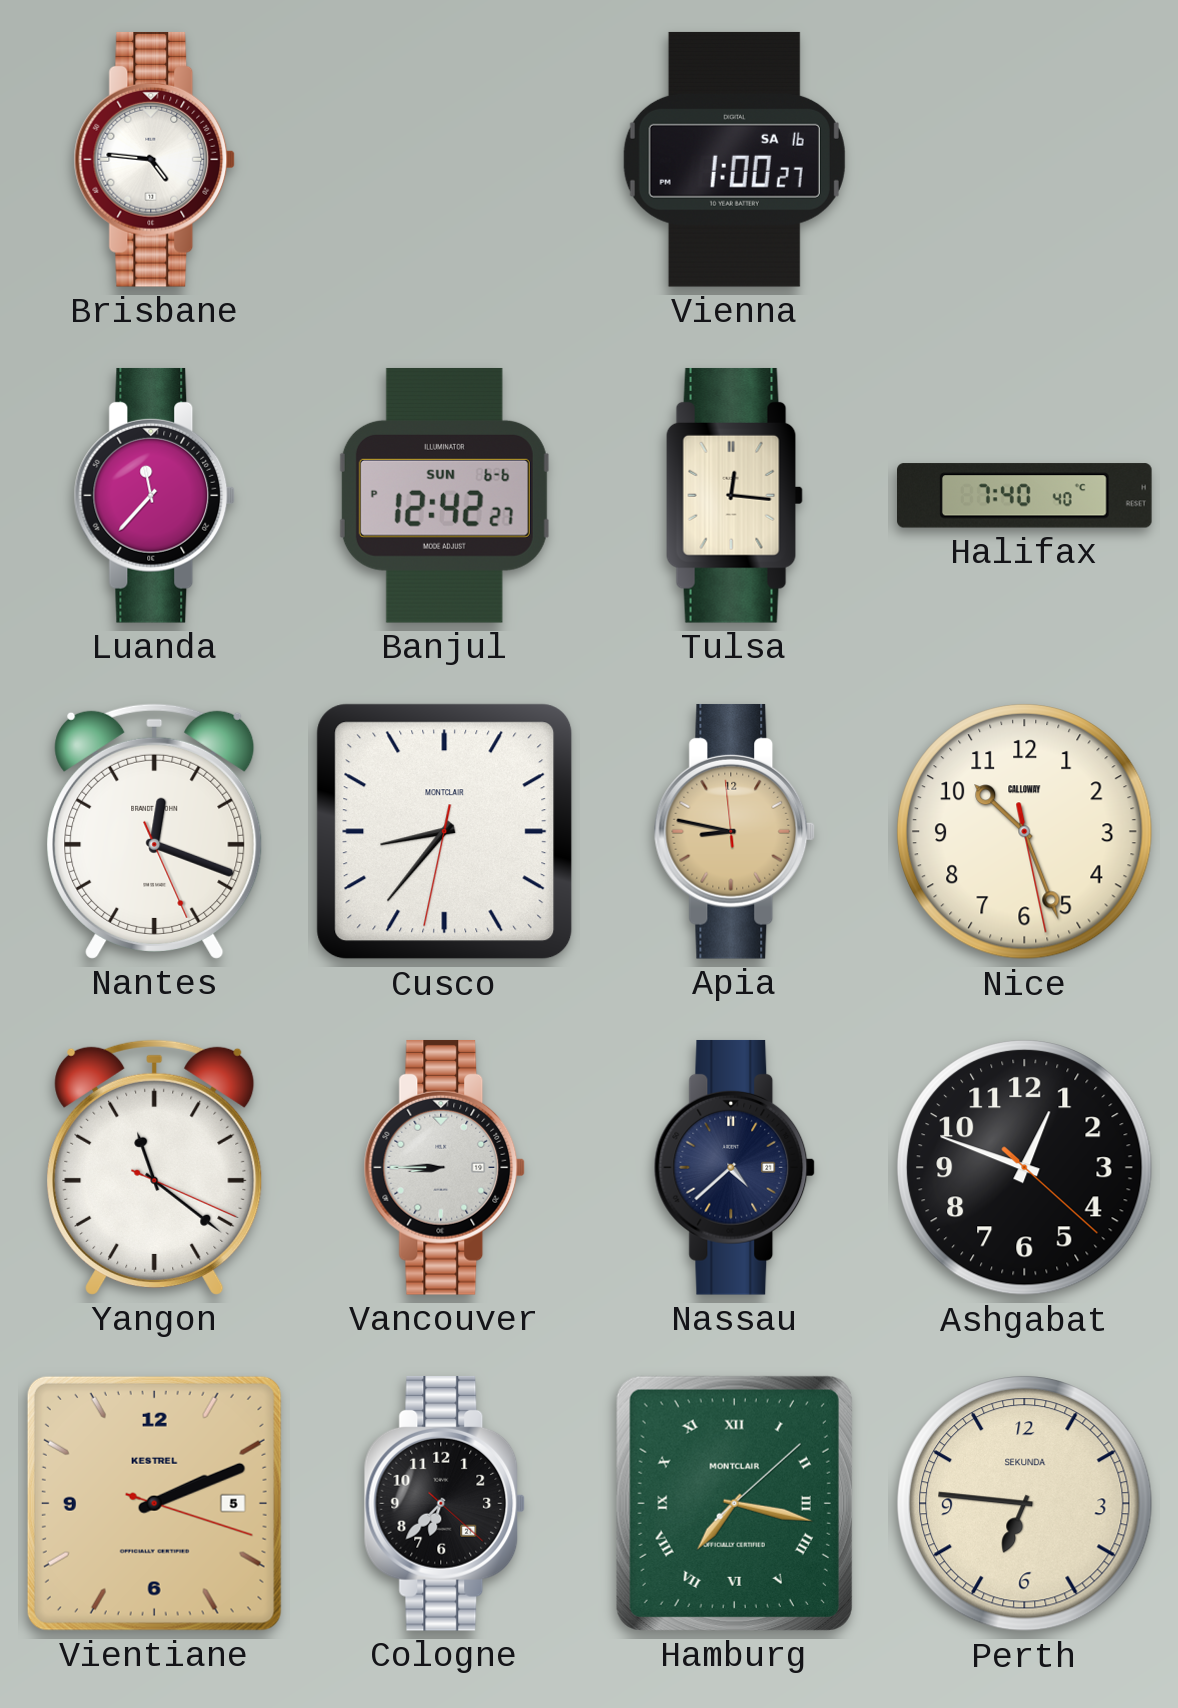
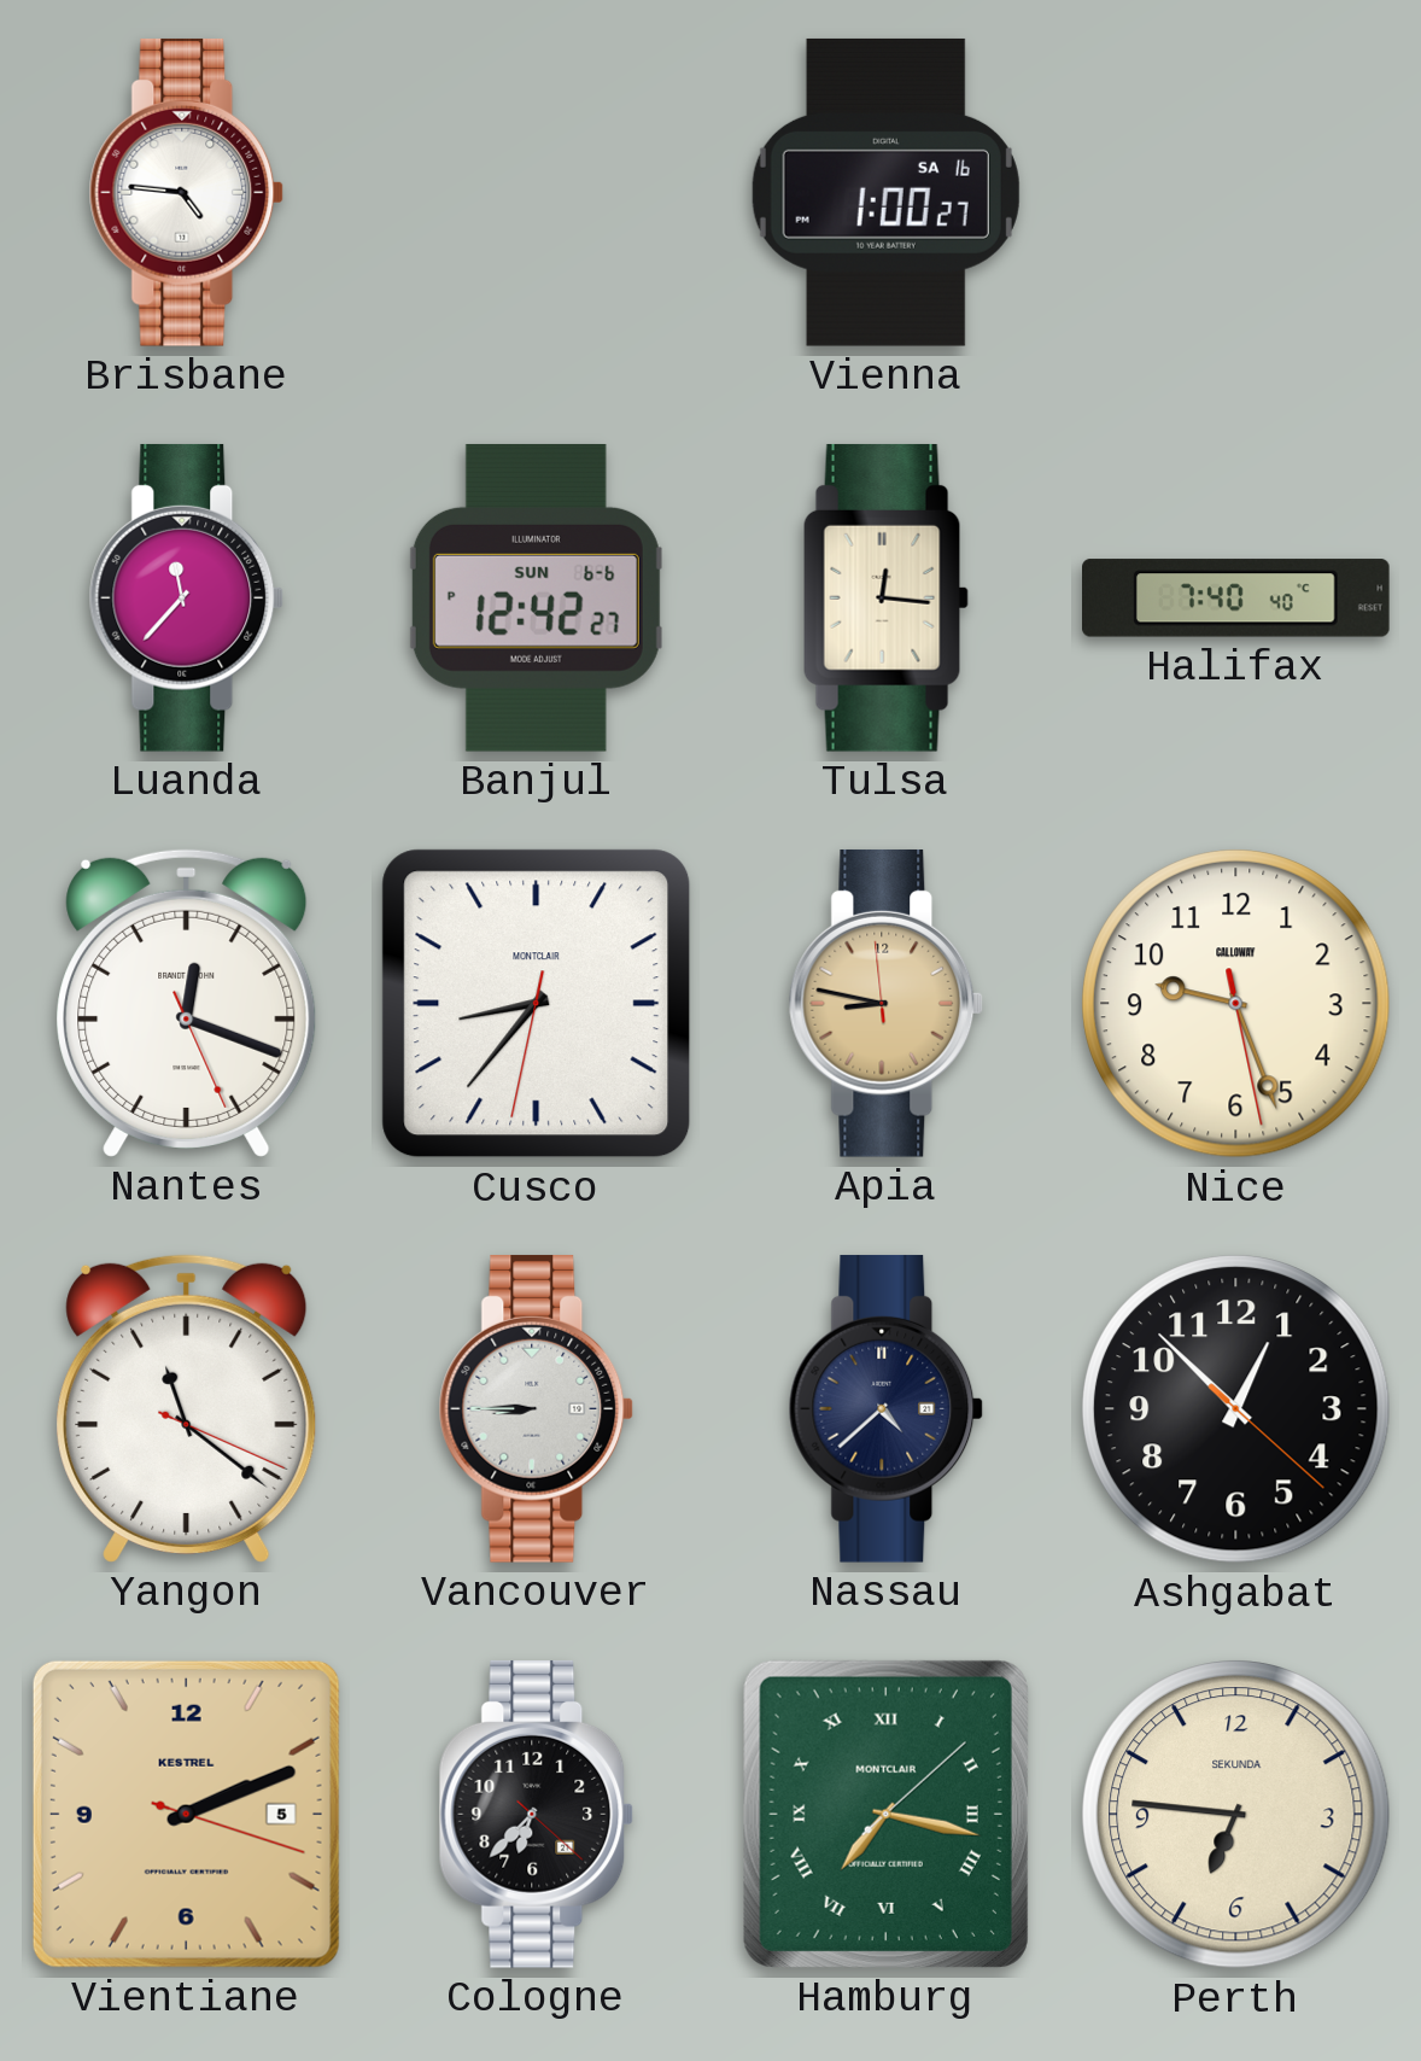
Nice: 10:26 -> 9:26
Ashgabat: 12:48 -> 12:52
